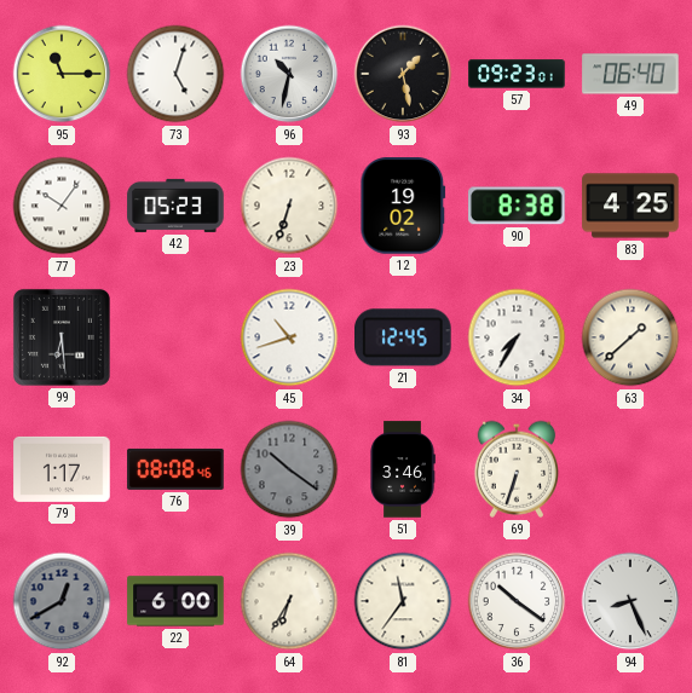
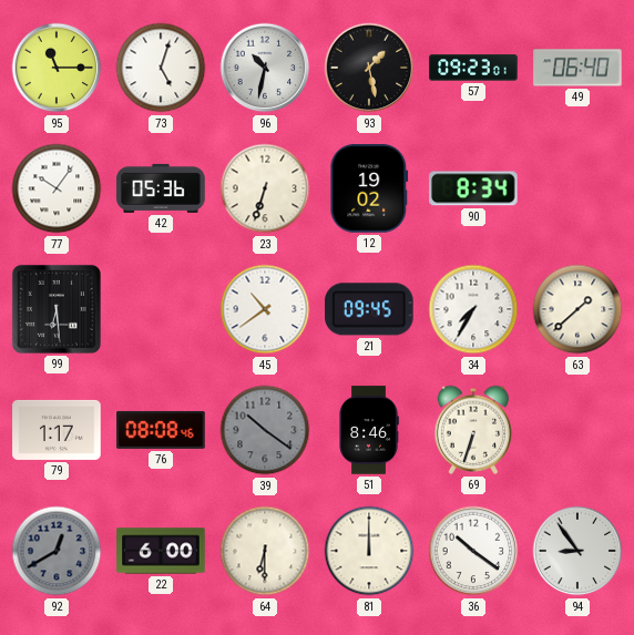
42: 05:23 -> 05:36
90: 8:38 -> 8:34
83: 4:25 -> none
45: 10:42 -> 10:39
21: 12:45 -> 09:45
51: 3:46 -> 8:46
64: 6:35 -> 6:30
81: 11:36 -> 12:00
94: 8:26 -> 8:54
